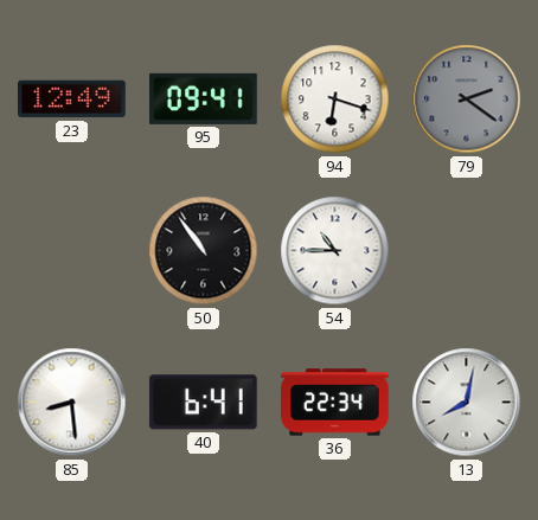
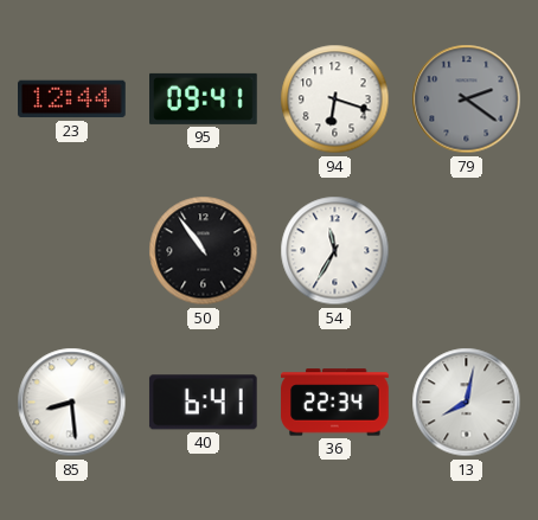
23: 12:49 -> 12:44
54: 10:45 -> 11:35
